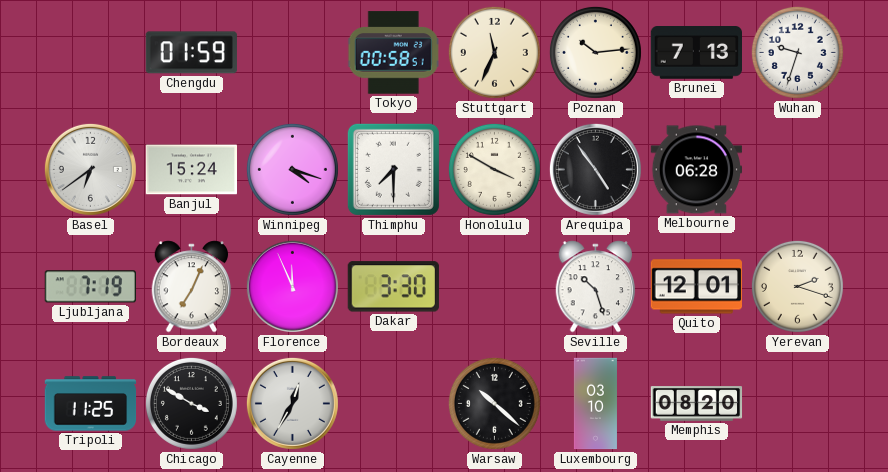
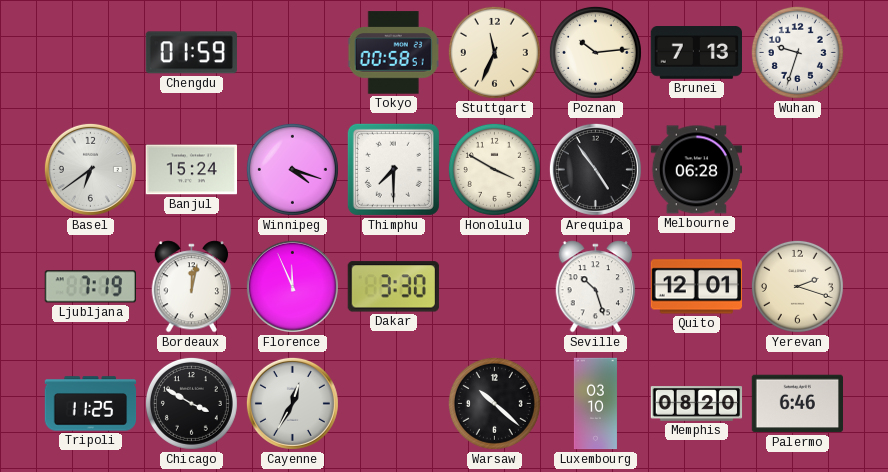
Bordeaux: 7:04 -> 12:02
Palermo: none -> 6:46
